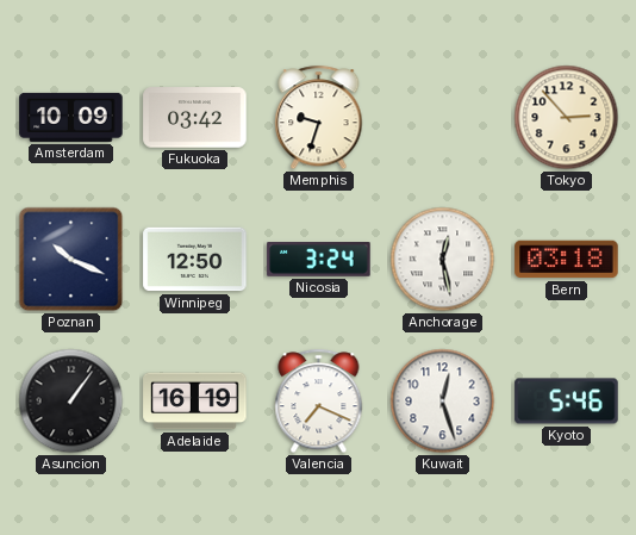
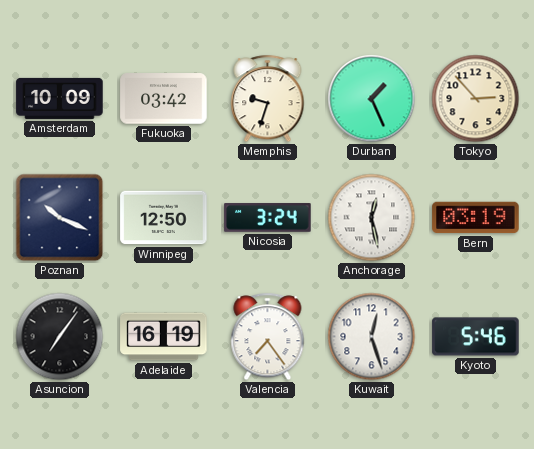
Durban: none -> 1:26
Bern: 03:18 -> 03:19
Asuncion: 1:06 -> 7:06
Valencia: 7:19 -> 7:24
